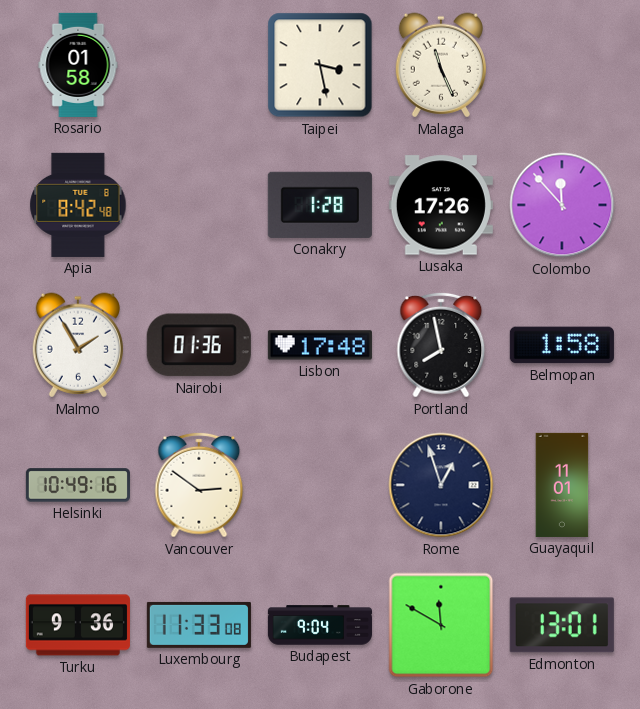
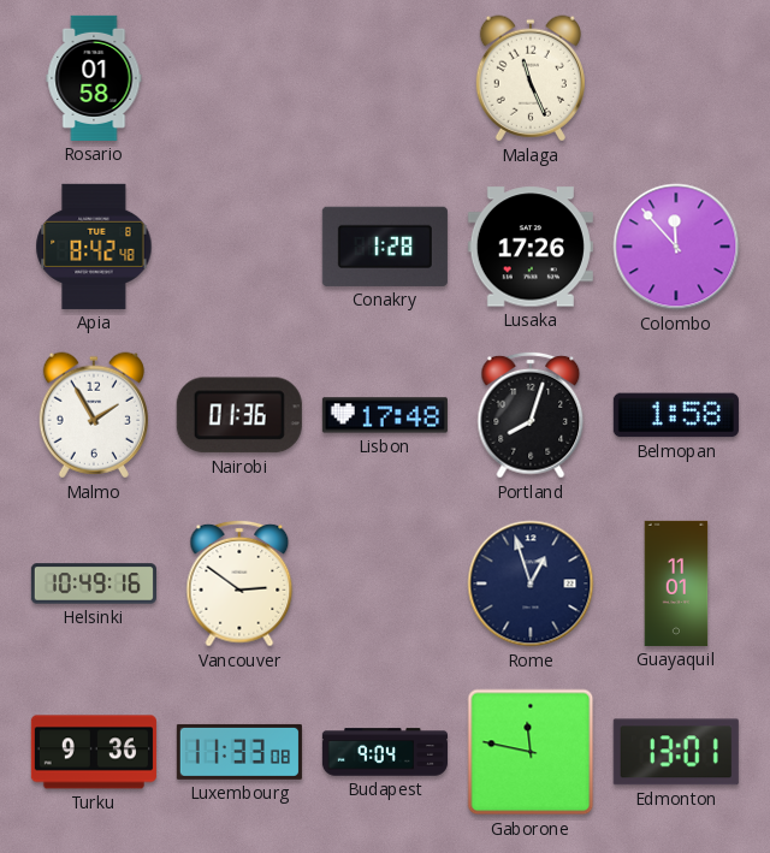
Taipei: 3:28 -> none
Portland: 7:58 -> 8:03
Gaborone: 11:50 -> 11:47
